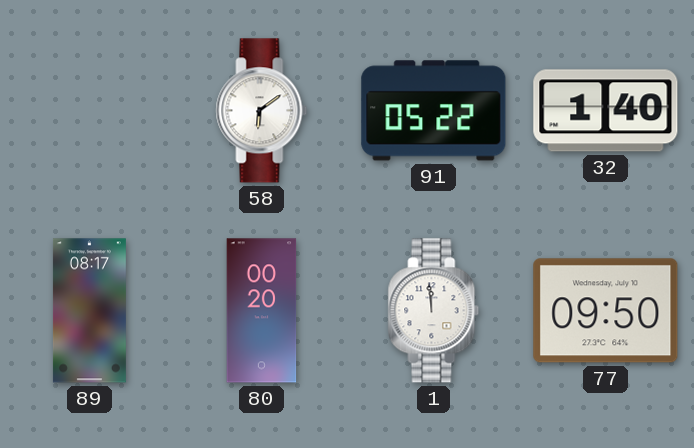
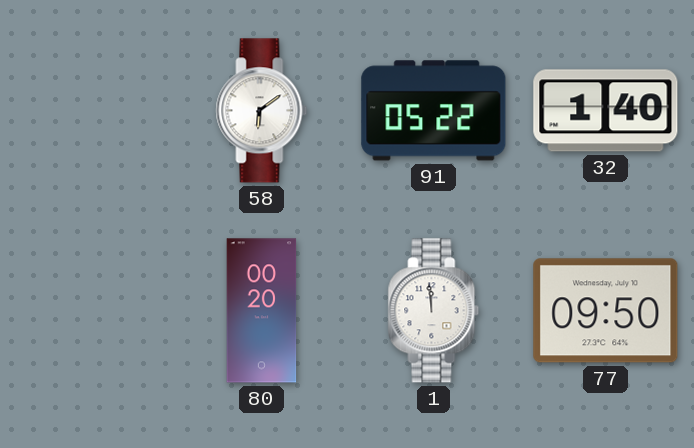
89: 08:17 -> none
